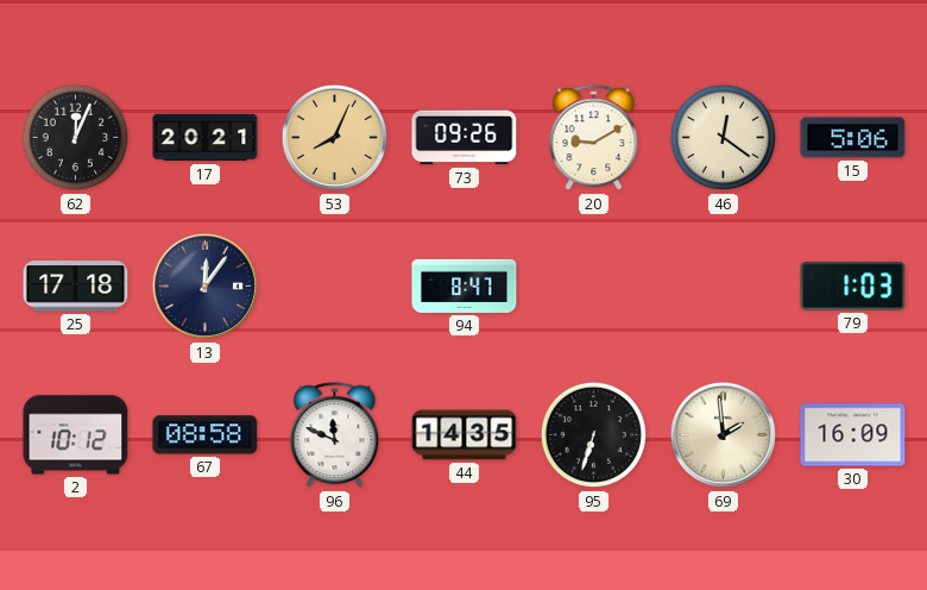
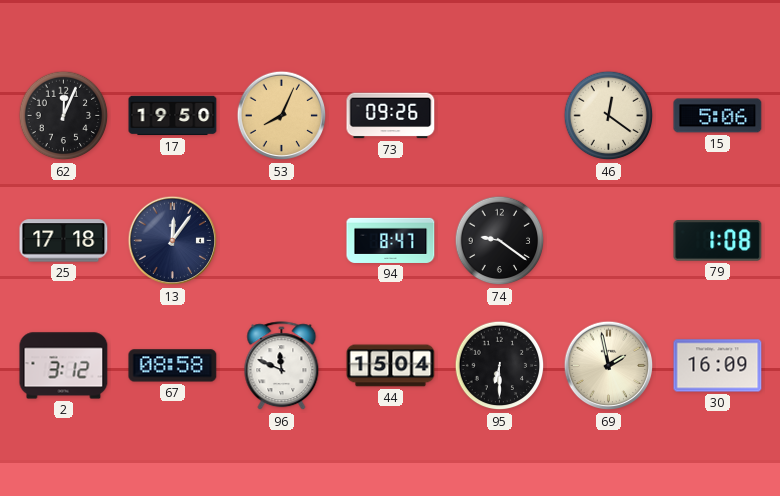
17: 20:21 -> 19:50
20: 9:10 -> none
74: none -> 9:21
79: 1:03 -> 1:08
2: 10:12 -> 3:12
44: 14:35 -> 15:04
95: 6:33 -> 6:30
69: 1:59 -> 1:58
